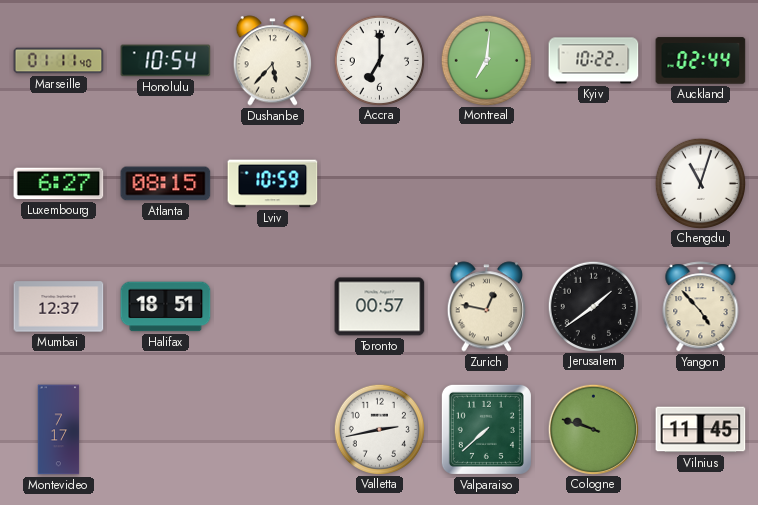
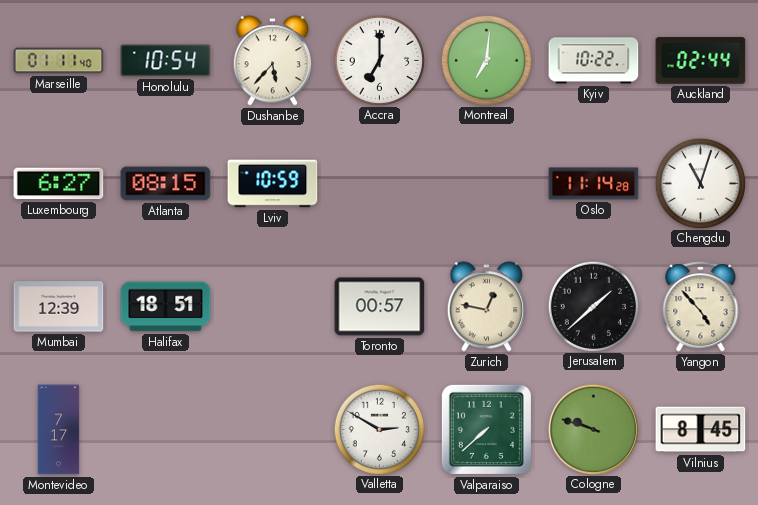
Oslo: none -> 11:14
Mumbai: 12:37 -> 12:39
Jerusalem: 1:39 -> 1:38
Valletta: 2:43 -> 2:50
Vilnius: 11:45 -> 8:45
